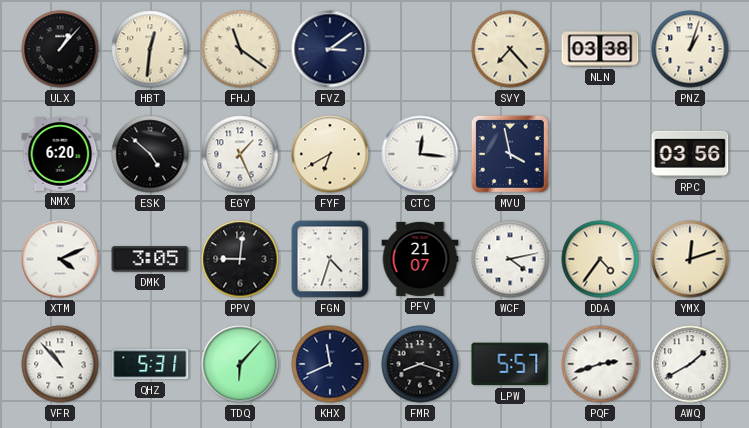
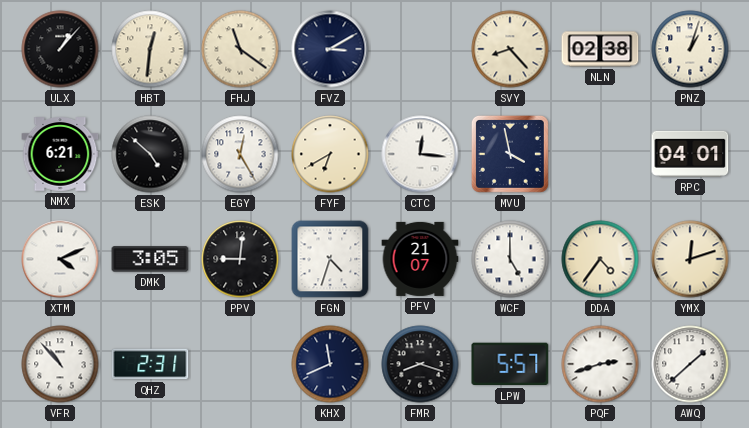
FVZ: 3:09 -> 3:10
SVY: 7:23 -> 8:23
NLN: 03:38 -> 02:38
NMX: 6:20 -> 6:21
EGY: 1:26 -> 12:25
RPC: 03:56 -> 04:01
WCF: 4:13 -> 5:00
QHZ: 5:31 -> 2:31
TDQ: 6:07 -> none
AWQ: 1:40 -> 1:38
